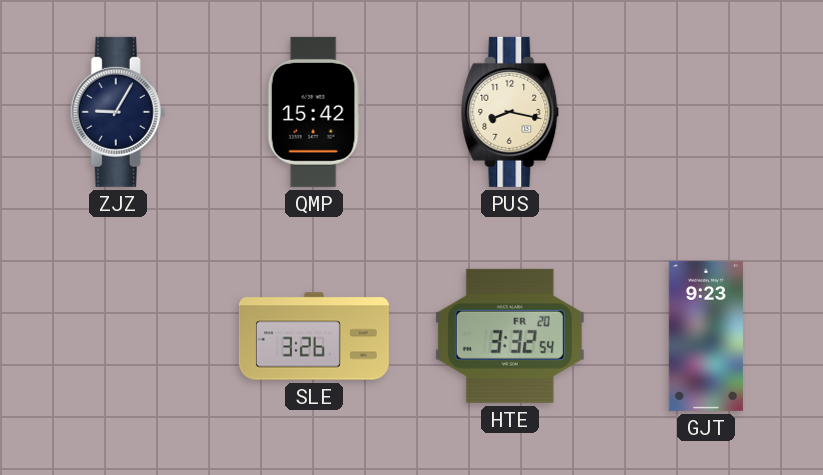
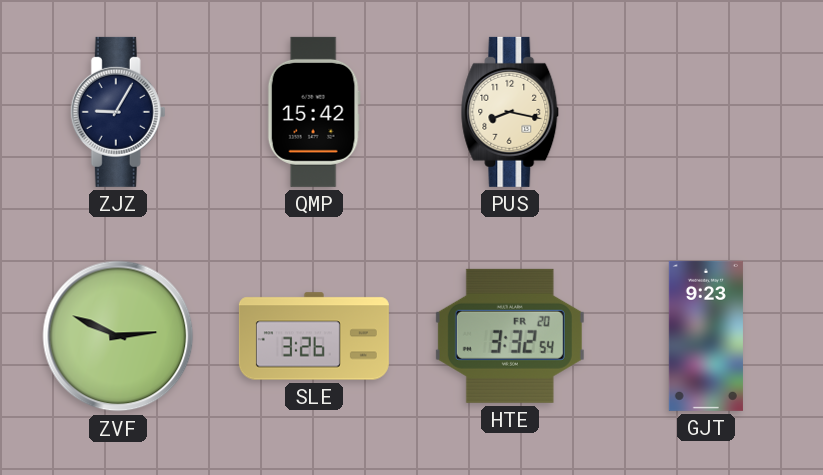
ZVF: none -> 2:49
